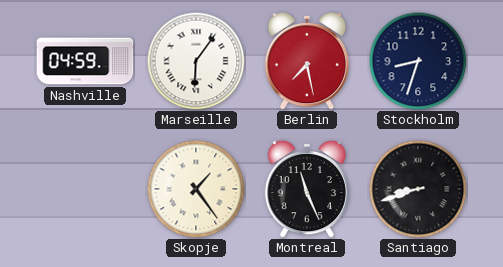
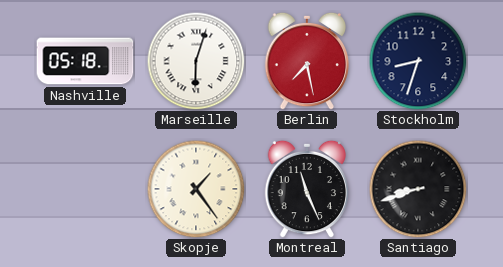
Nashville: 04:59 -> 05:18
Marseille: 6:06 -> 6:03
